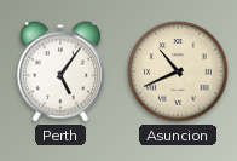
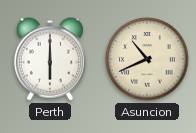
Perth: 5:06 -> 6:00
